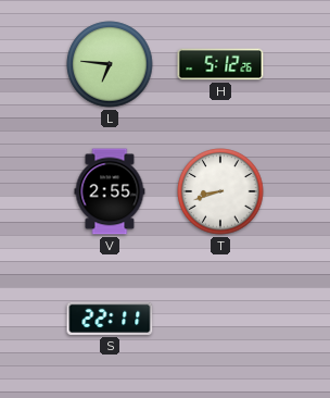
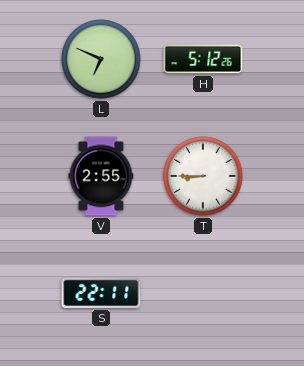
L: 6:46 -> 6:49
T: 8:42 -> 8:45
